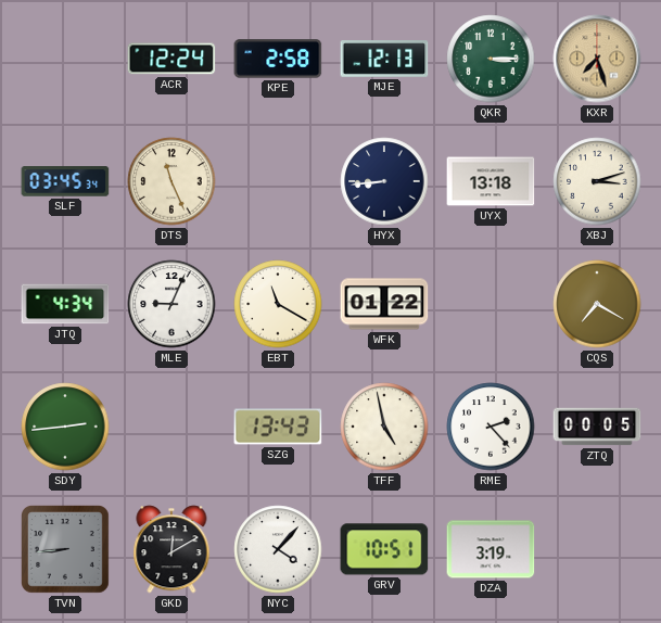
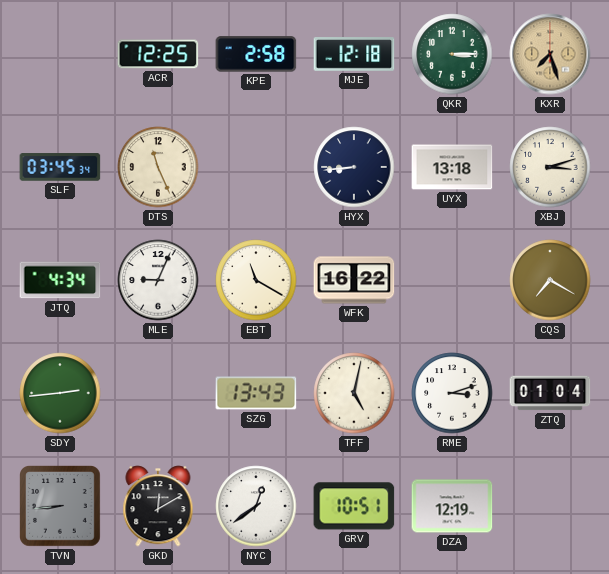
ACR: 12:24 -> 12:25
MJE: 12:13 -> 12:18
WFK: 01:22 -> 16:22
TFF: 4:58 -> 5:02
RME: 2:23 -> 3:12
ZTQ: 00:05 -> 01:04
NYC: 4:07 -> 12:39
DZA: 3:19 -> 12:19
